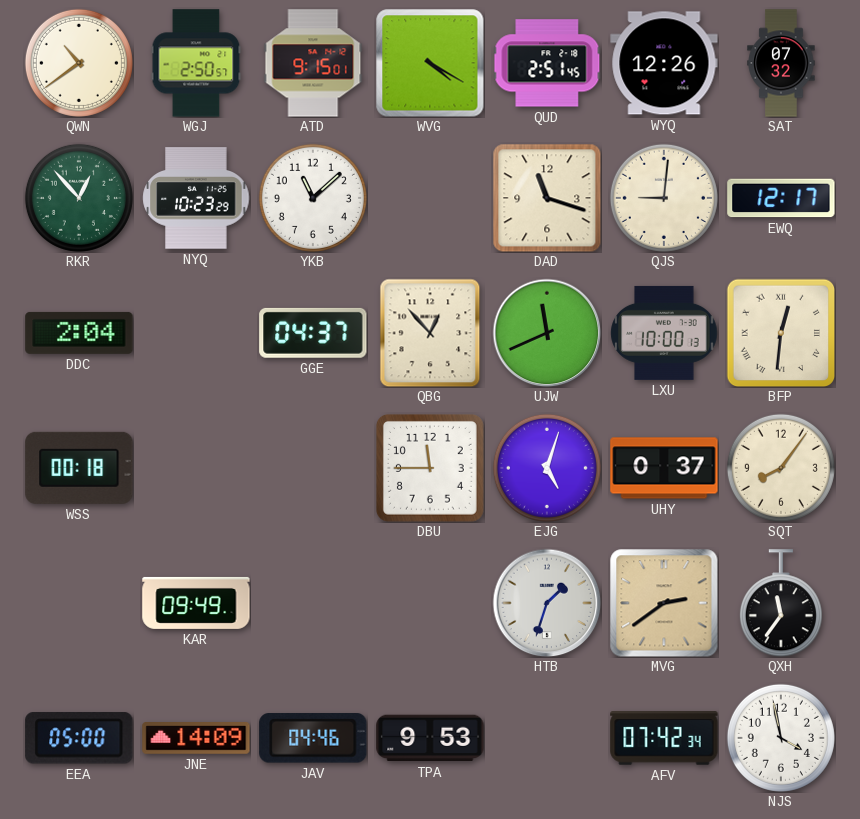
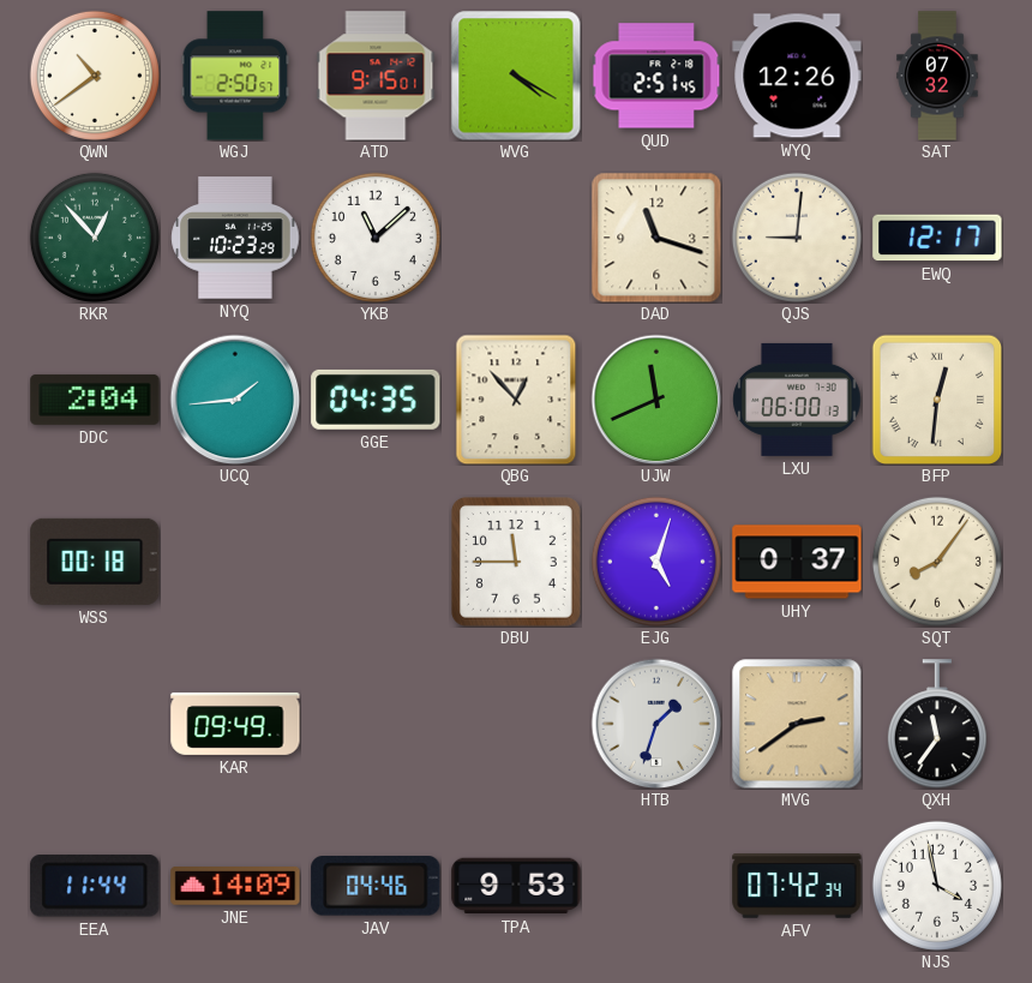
UCQ: none -> 1:44
GGE: 04:37 -> 04:35
LXU: 10:00 -> 06:00
EEA: 05:00 -> 11:44
